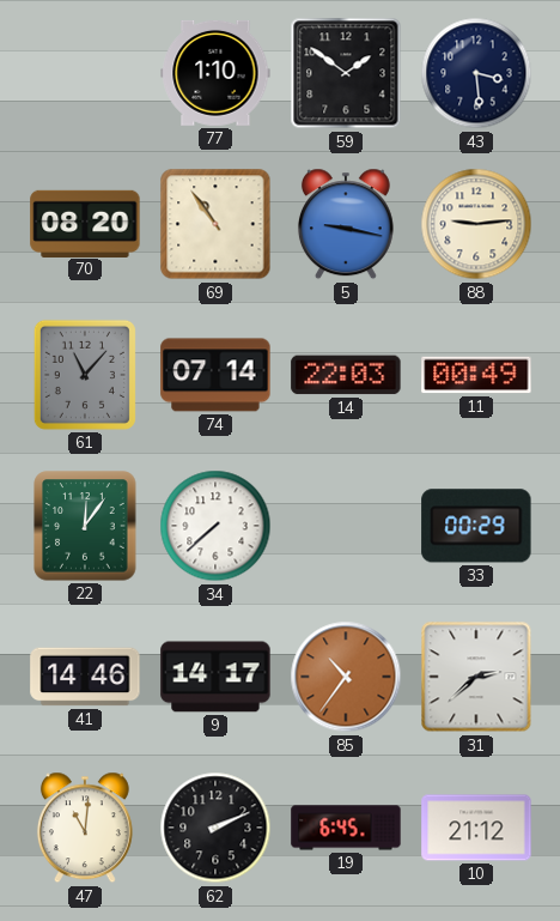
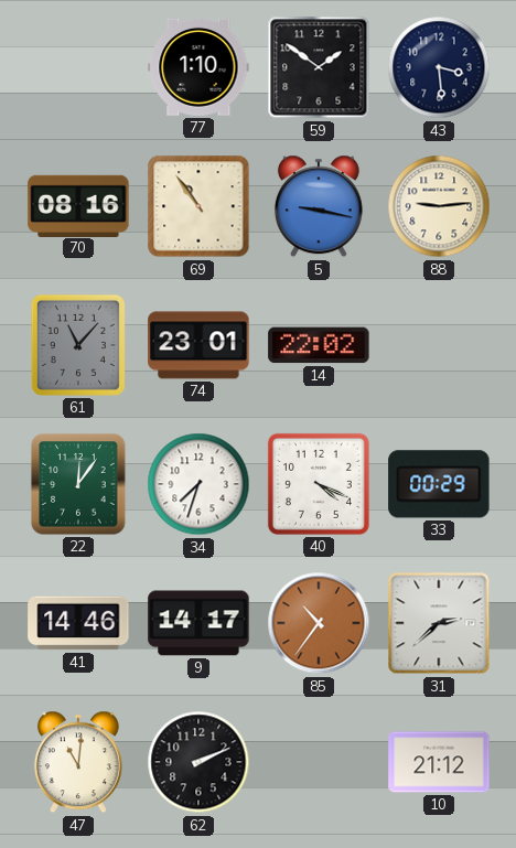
70: 08:20 -> 08:16
74: 07:14 -> 23:01
14: 22:03 -> 22:02
11: 00:49 -> none
34: 7:38 -> 7:33
40: none -> 4:19
19: 6:45 -> none
